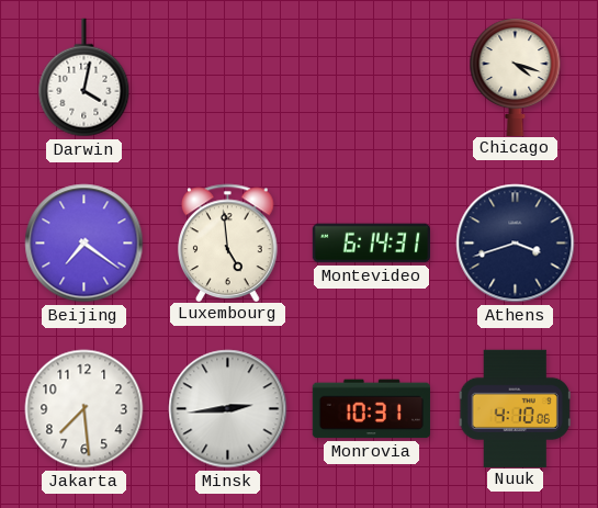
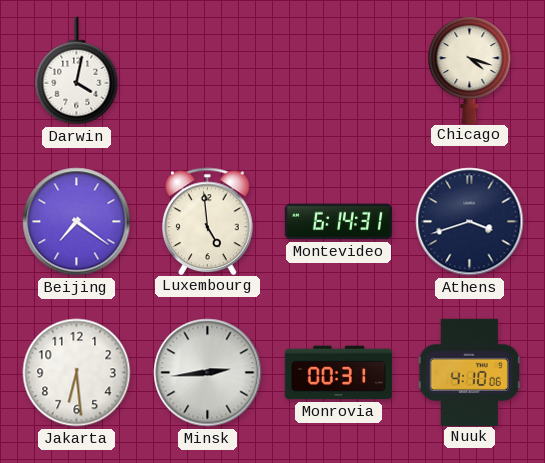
Jakarta: 7:29 -> 6:29
Monrovia: 10:31 -> 00:31
